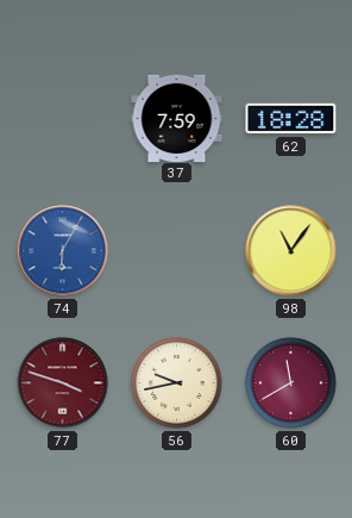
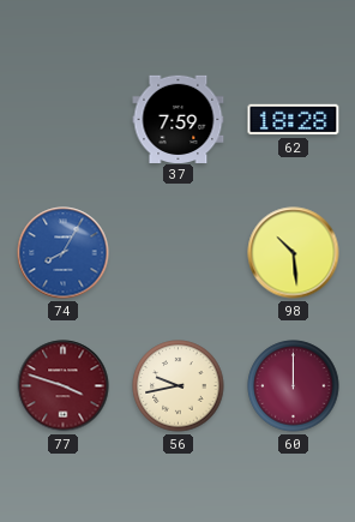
74: 6:05 -> 8:05
98: 11:06 -> 10:29
60: 11:40 -> 12:00
